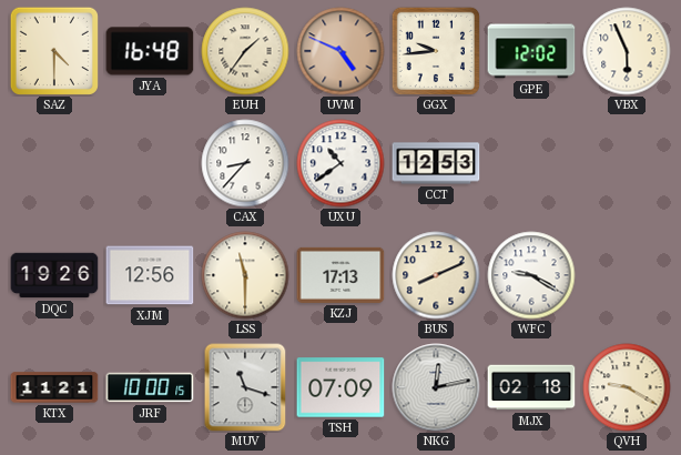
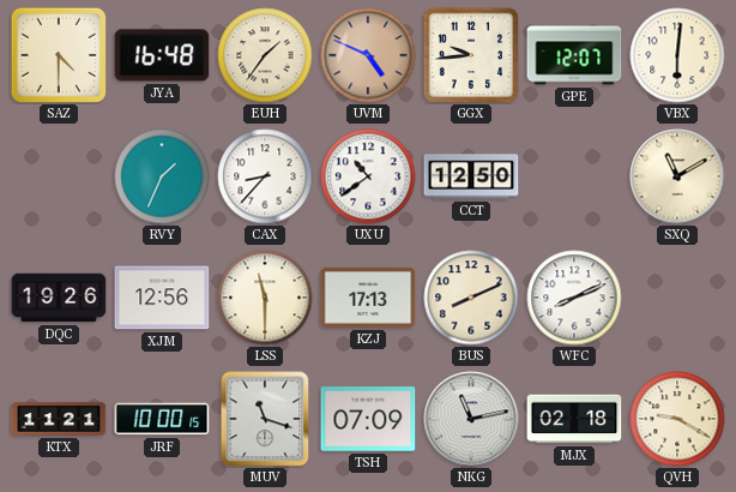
GPE: 12:02 -> 12:07
VBX: 5:56 -> 6:01
RVY: none -> 1:34
CCT: 12:53 -> 12:50
SXQ: none -> 11:10
WFC: 9:20 -> 8:11
NKG: 12:13 -> 11:13
